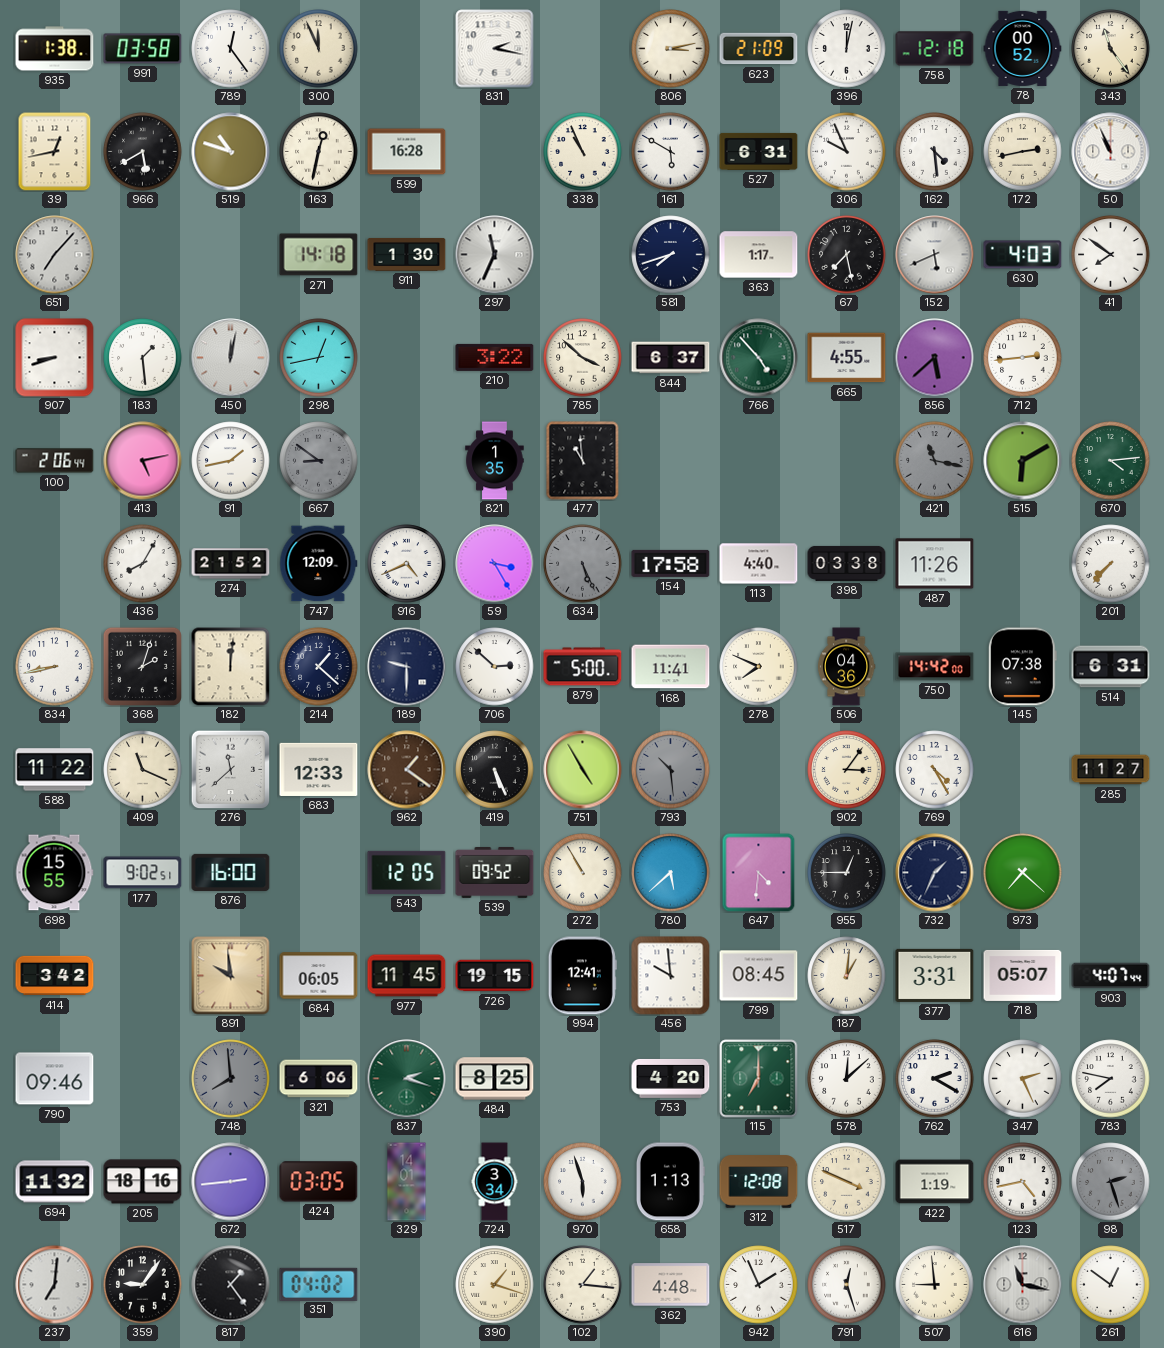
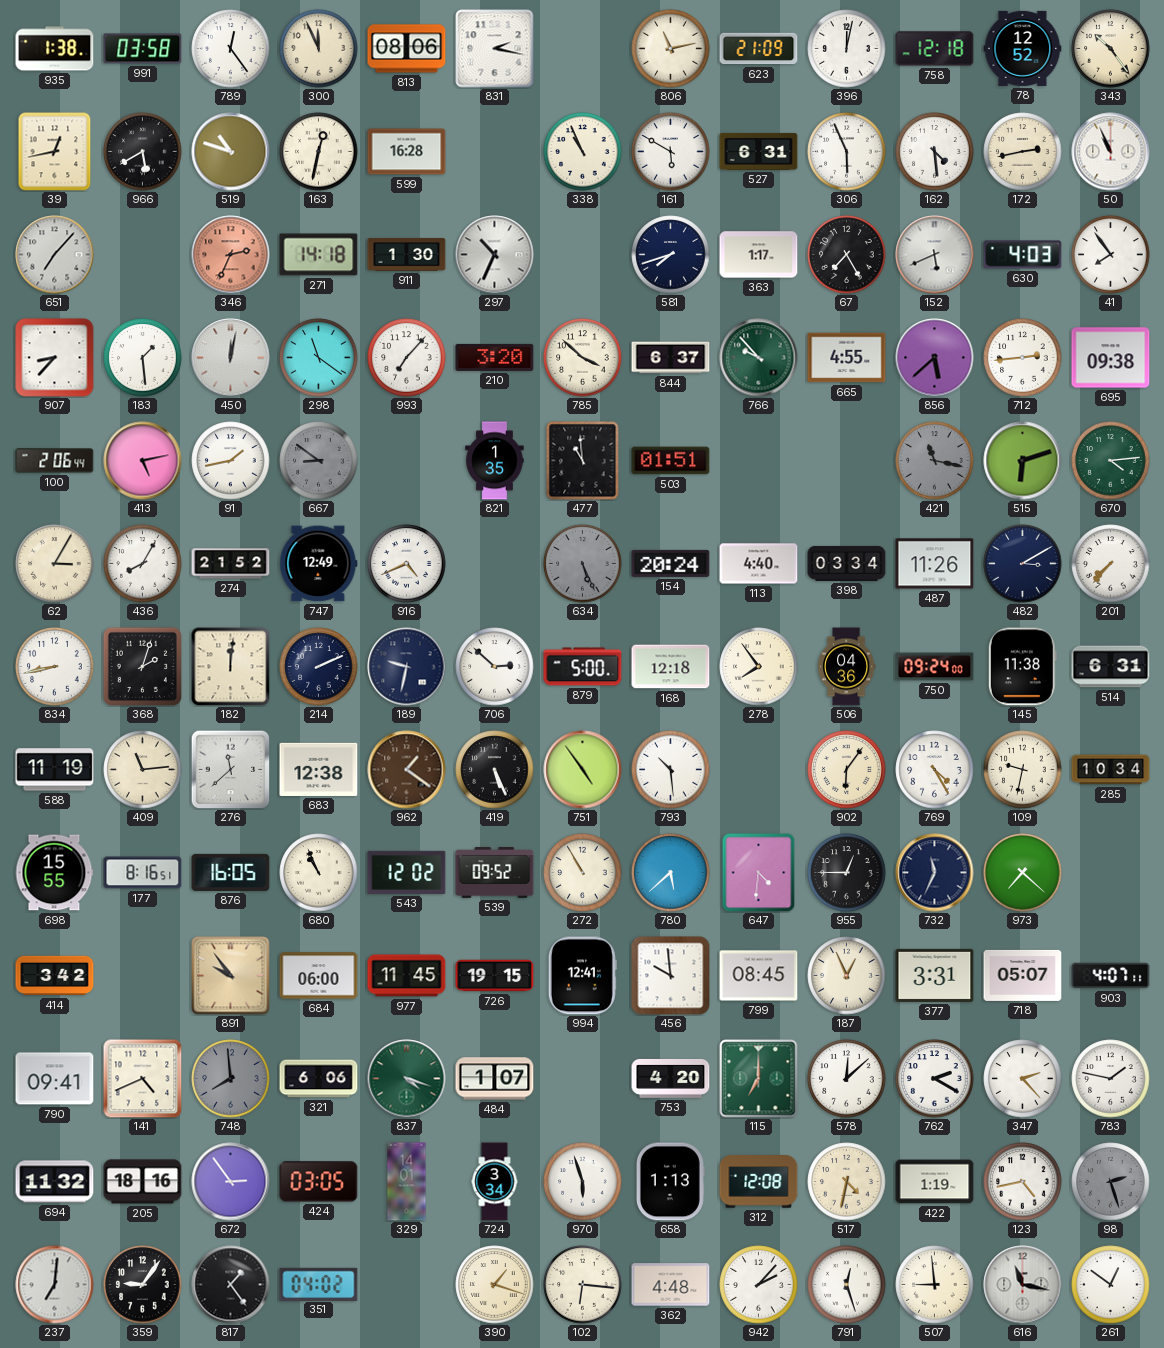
813: none -> 08:06
806: 3:13 -> 11:13
78: 00:52 -> 12:52
343: 11:24 -> 10:24
306: 9:56 -> 5:56
346: none -> 2:34
297: 11:34 -> 10:34
67: 7:28 -> 7:25
41: 7:51 -> 7:54
907: 8:42 -> 8:37
298: 12:43 -> 11:21
993: none -> 7:07
210: 3:22 -> 3:20
766: 4:53 -> 9:53
695: none -> 09:38
503: none -> 01:51
515: 6:10 -> 6:12
62: none -> 3:05
747: 12:09 -> 12:49
59: 3:25 -> none
154: 17:58 -> 20:24
398: 03:38 -> 03:34
482: none -> 3:10
214: 1:22 -> 2:11
189: 9:30 -> 9:32
168: 11:41 -> 12:18
278: 7:49 -> 7:54
750: 14:42 -> 09:24
145: 07:38 -> 11:38
588: 11:22 -> 11:19
409: 11:19 -> 11:14
683: 12:33 -> 12:38
751: 4:55 -> 4:54
793 dial: grey -> white
902: 3:06 -> 6:06
109: none -> 9:32
285: 11:27 -> 10:34
177: 9:02 -> 8:16
876: 16:00 -> 16:05
680: none -> 10:56
543: 12:05 -> 12:02
732: 1:34 -> 11:34
891: 9:59 -> 9:54
684: 06:05 -> 06:00
187: 1:01 -> 12:56
903: 4:07:44 -> 4:07:11
790: 09:46 -> 09:41
141: none -> 4:41
837: 2:18 -> 4:18
484: 8:25 -> 1:07
347: 2:26 -> 2:23
783: 7:47 -> 1:47
672: 2:44 -> 2:54
517: 3:49 -> 4:32
102: 1:16 -> 6:16
942: 1:56 -> 2:07
